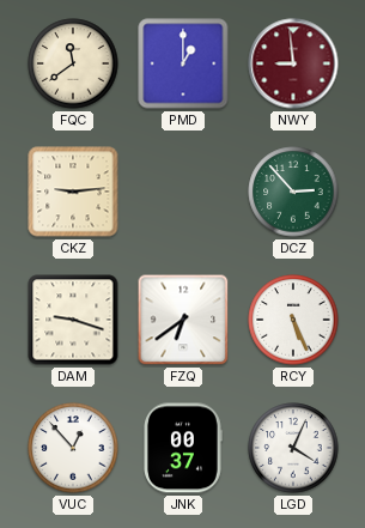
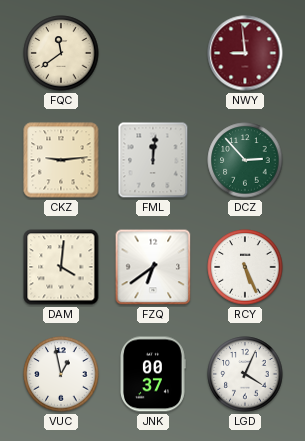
PMD: 1:00 -> none
FML: none -> 12:01
DAM: 9:18 -> 4:01
VUC: 12:53 -> 12:58
